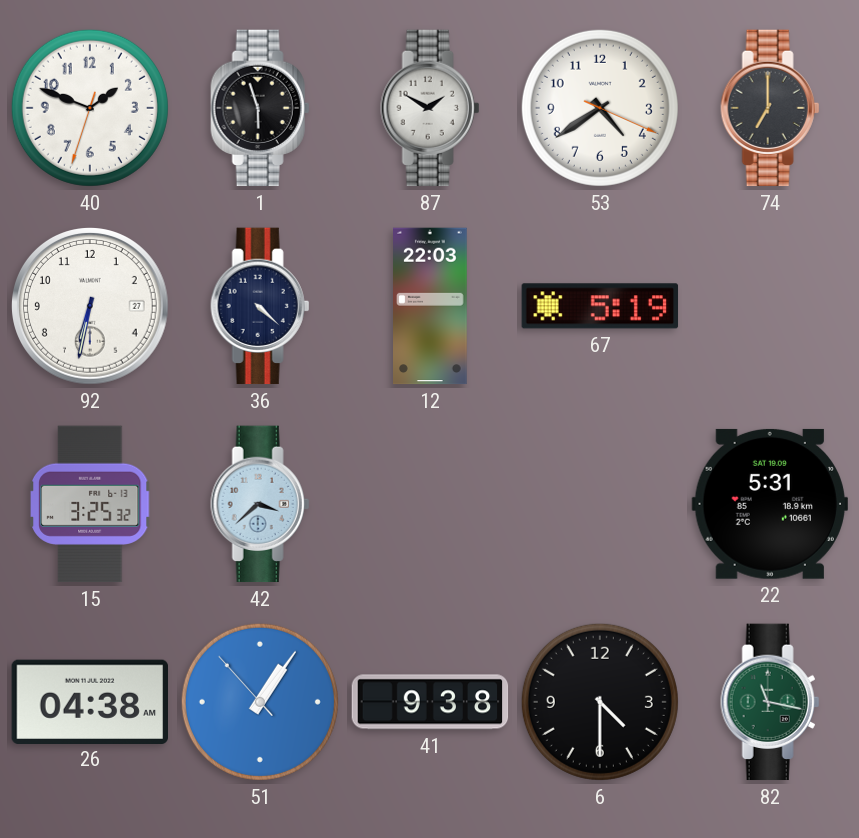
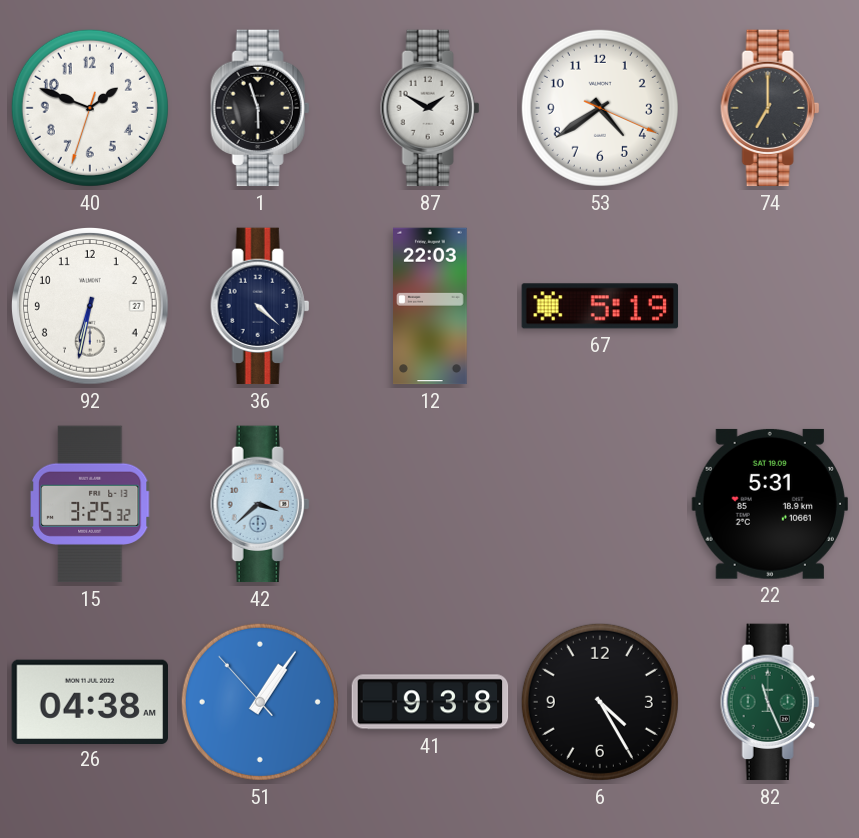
6: 4:30 -> 4:25
82: 11:17 -> 11:26
